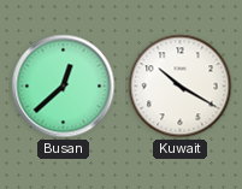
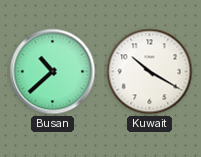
Busan: 12:38 -> 10:38
